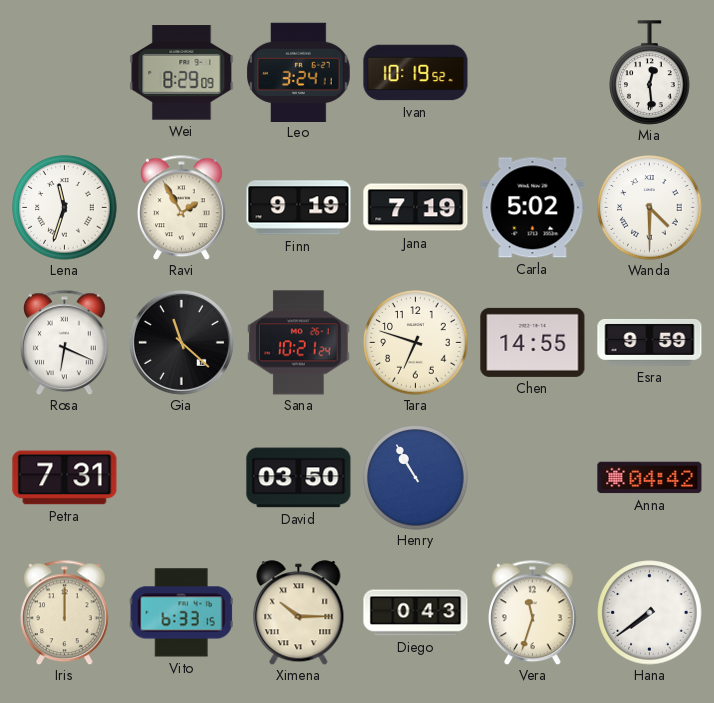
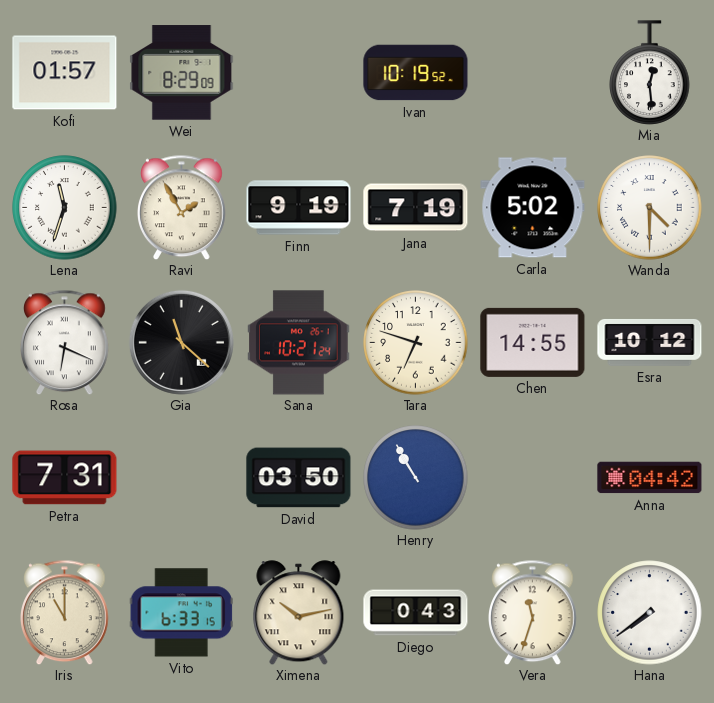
Kofi: none -> 01:57
Leo: 3:24 -> none
Esra: 9:59 -> 10:12
Iris: 12:00 -> 11:00
Ximena: 10:15 -> 10:13
